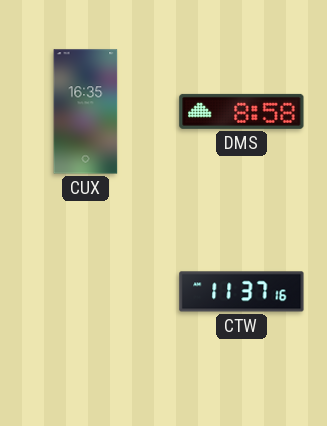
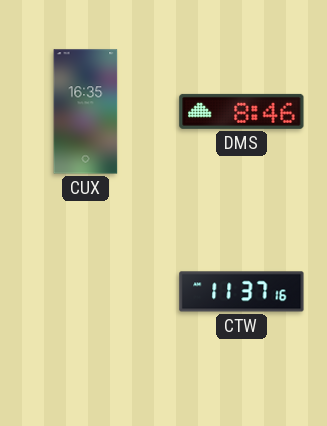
DMS: 8:58 -> 8:46
